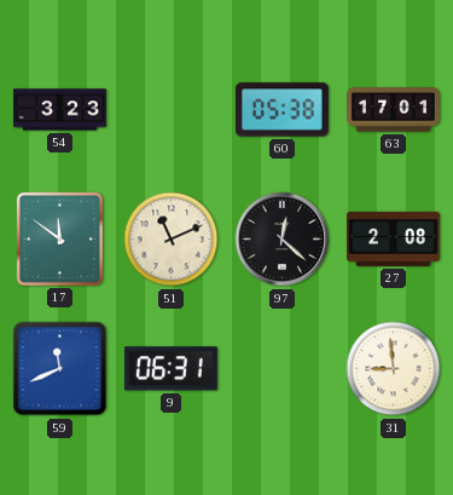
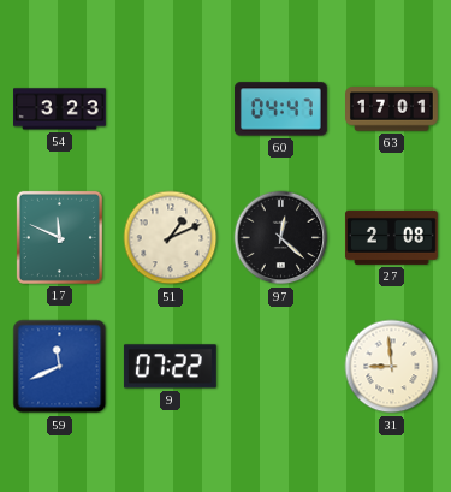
60: 05:38 -> 04:47
17: 11:51 -> 11:49
51: 11:11 -> 1:11
9: 06:31 -> 07:22
